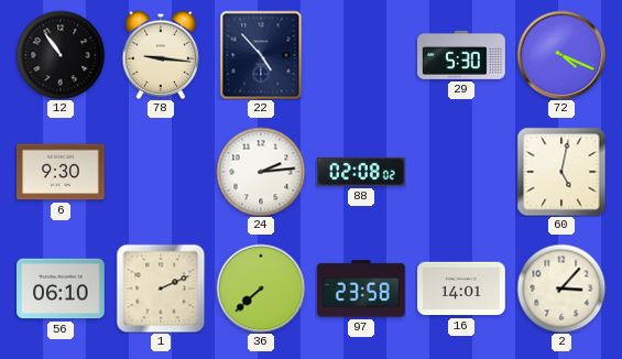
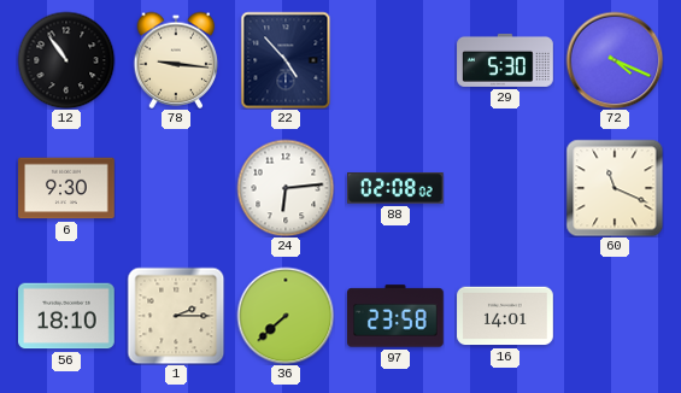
24: 2:14 -> 6:14
60: 5:02 -> 11:19
56: 06:10 -> 18:10
1: 2:11 -> 2:15
2: 3:07 -> none
